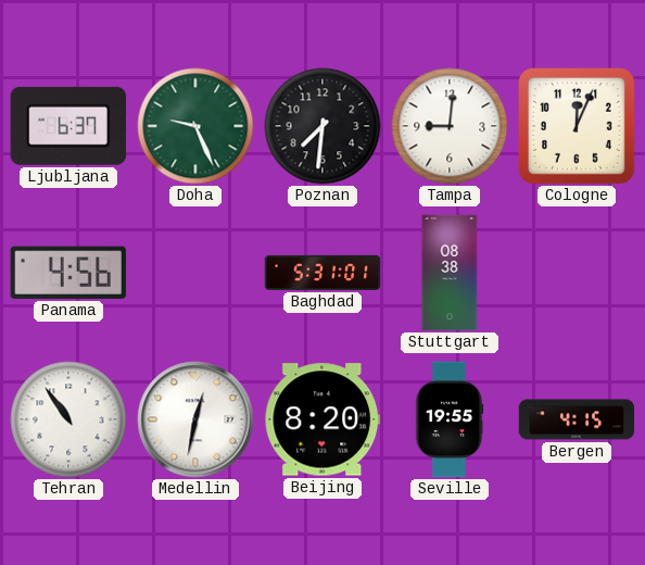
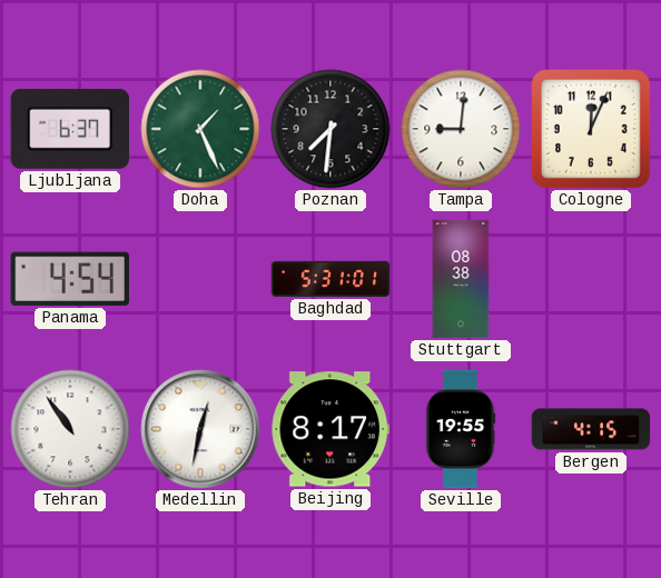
Doha: 9:26 -> 1:26
Panama: 4:56 -> 4:54
Beijing: 8:20 -> 8:17
